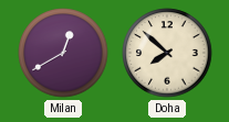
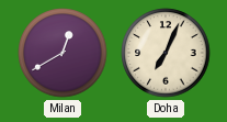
Doha: 7:52 -> 7:04
